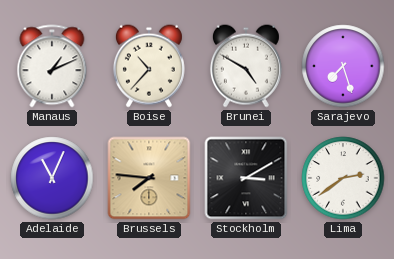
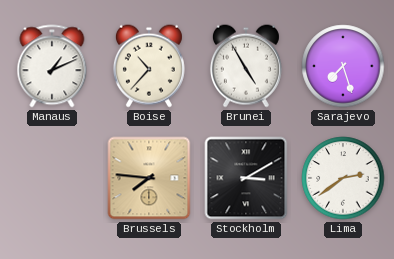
Brunei: 4:50 -> 4:55
Adelaide: 11:04 -> none
